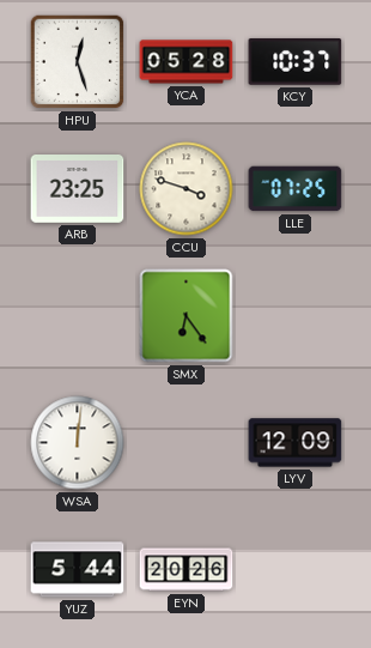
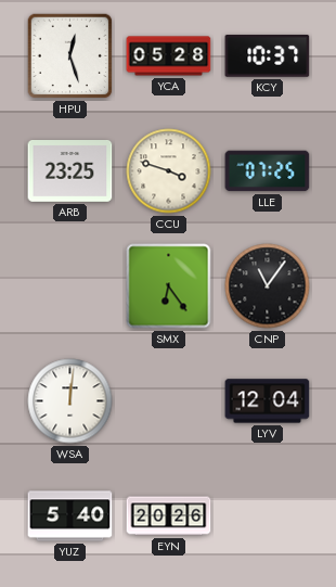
CNP: none -> 11:06
LYV: 12:09 -> 12:04
YUZ: 5:44 -> 5:40
